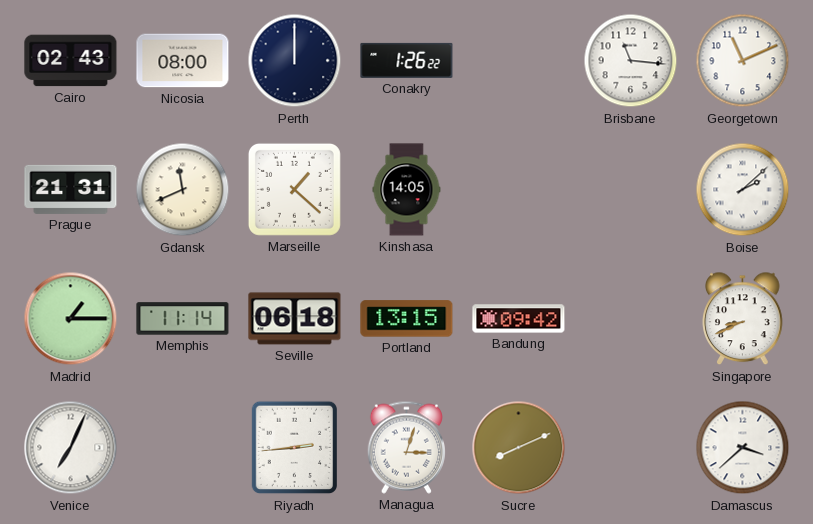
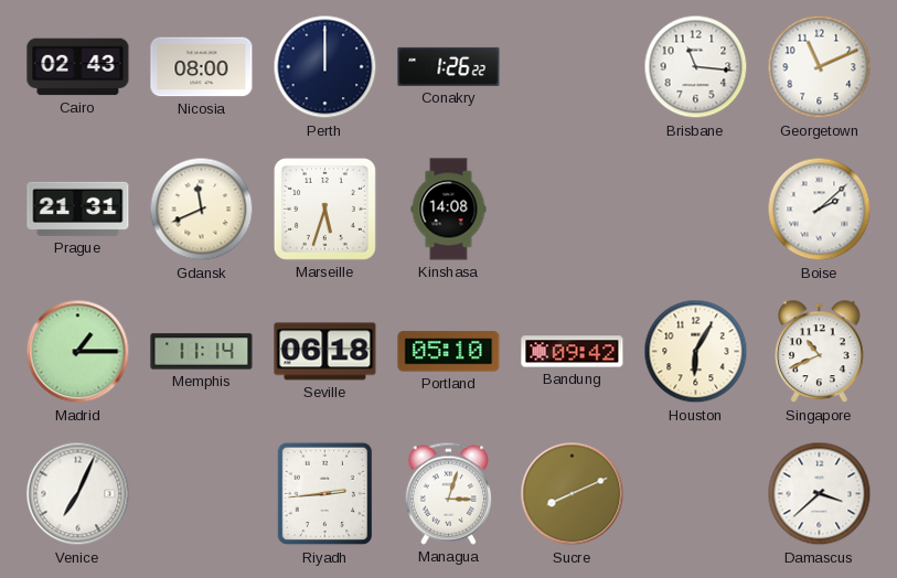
Marseille: 1:22 -> 5:33
Kinshasa: 14:05 -> 14:08
Portland: 13:15 -> 05:10
Houston: none -> 6:05
Singapore: 8:41 -> 10:41
